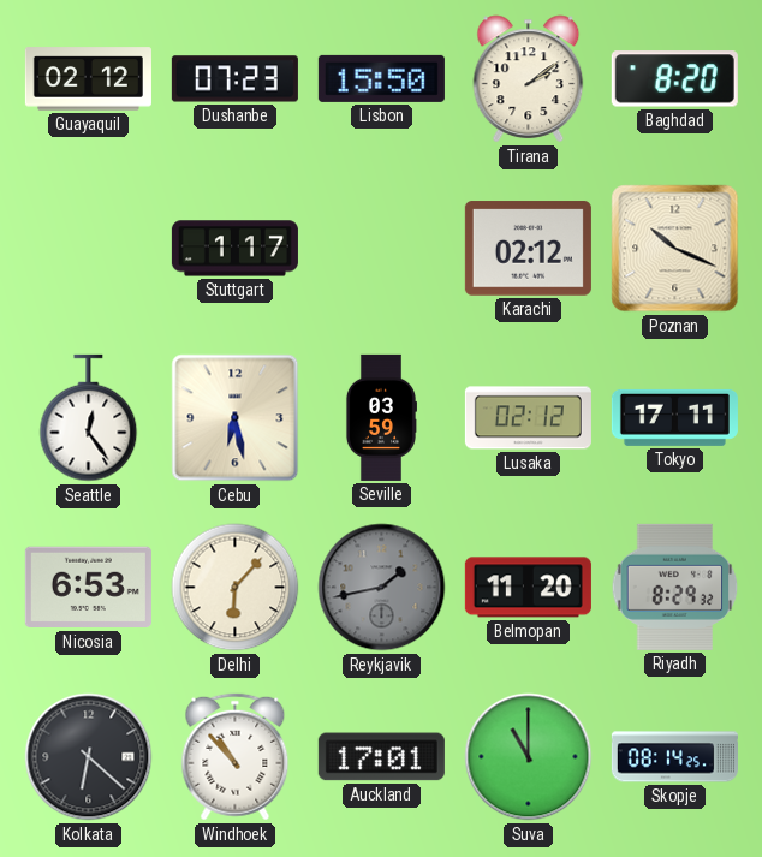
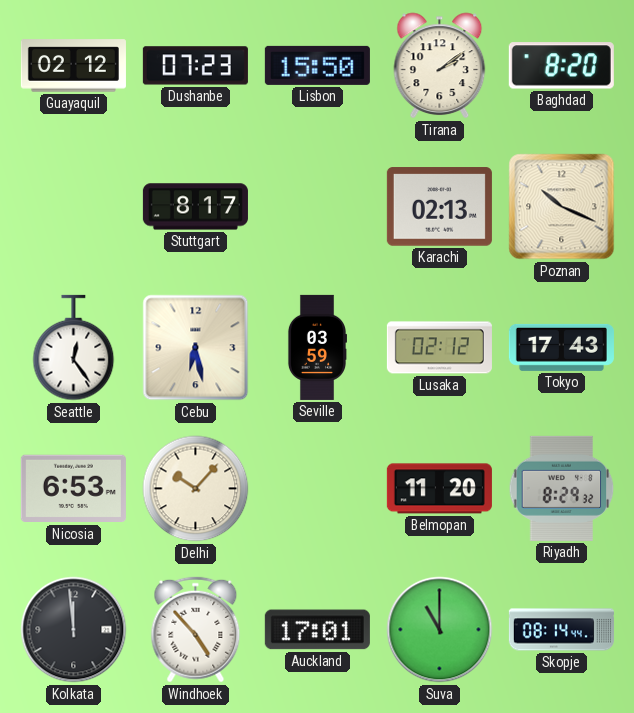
Stuttgart: 1:17 -> 8:17
Karachi: 02:12 -> 02:13
Tokyo: 17:11 -> 17:43
Delhi: 6:07 -> 10:07
Reykjavik: 1:43 -> none
Kolkata: 6:22 -> 11:59
Windhoek: 10:53 -> 4:53
Skopje: 08:14:25 -> 08:14:44
